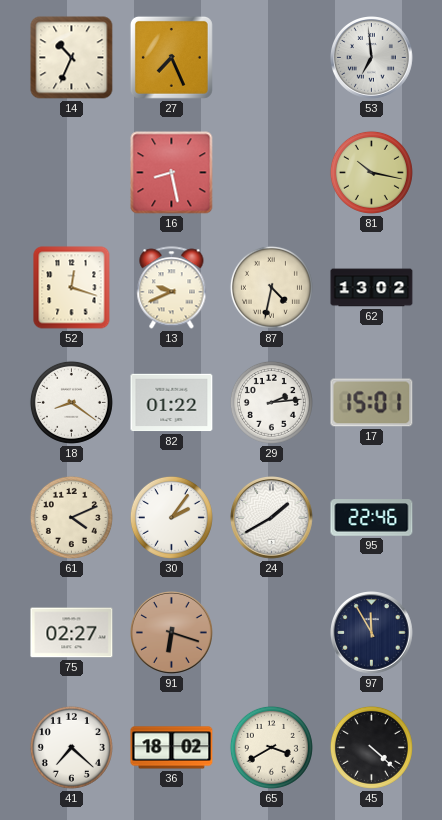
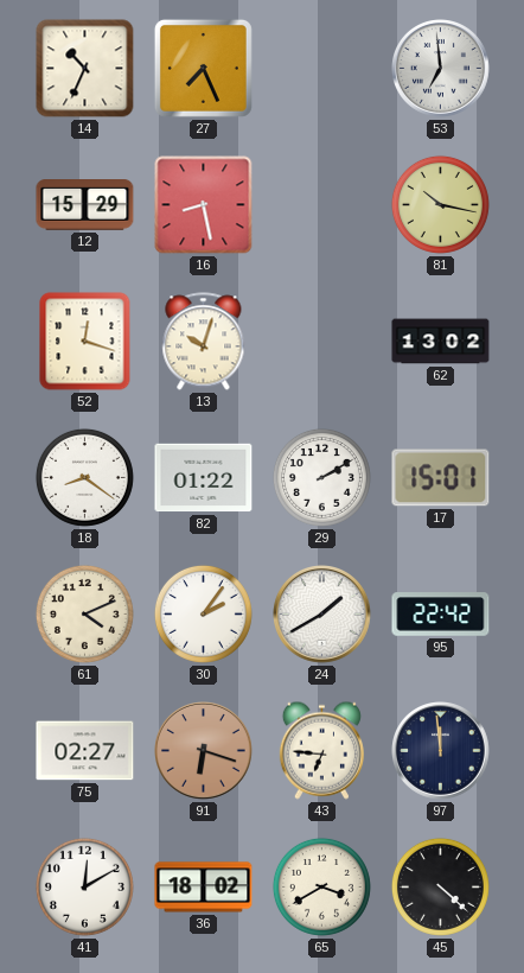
12: none -> 15:29
13: 9:41 -> 10:03
87: 4:32 -> none
29: 2:14 -> 2:10
95: 22:46 -> 22:42
43: none -> 6:46
97: 11:55 -> 11:59
41: 7:22 -> 12:10
